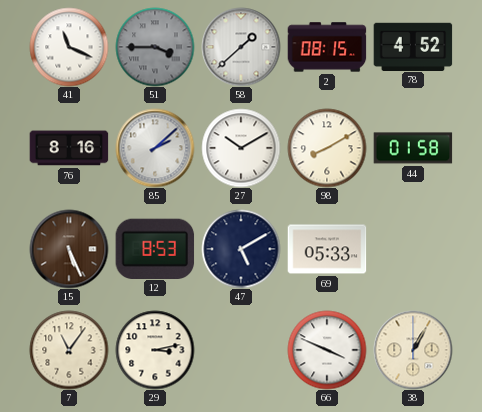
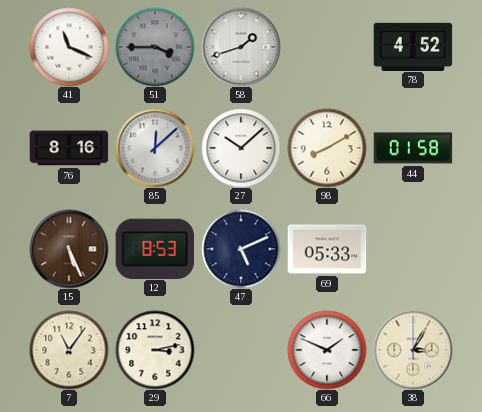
58: 1:38 -> 1:42
2: 08:15 -> none
85: 2:08 -> 12:08
27: 10:10 -> 10:08
47: 5:10 -> 5:11
66: 3:49 -> 1:49
38: 1:05 -> 3:05
